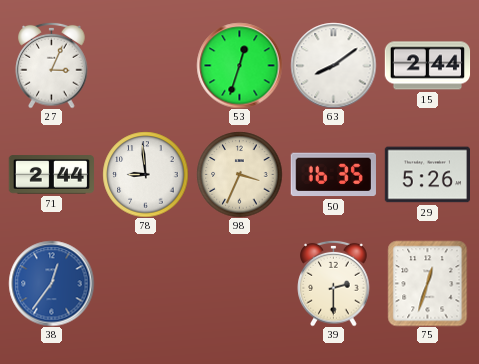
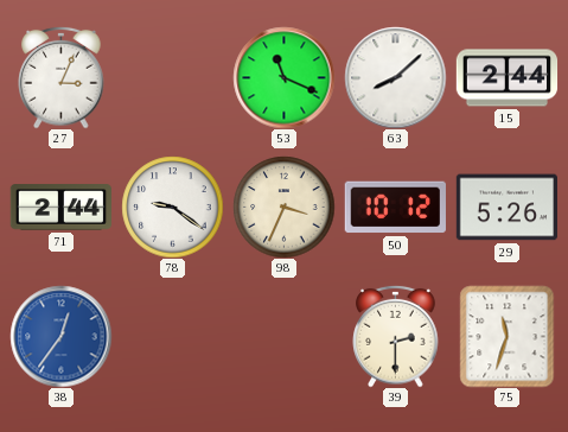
53: 12:33 -> 11:19
63: 8:09 -> 8:08
78: 8:59 -> 9:21
50: 16:35 -> 10:12
75: 12:33 -> 11:33
